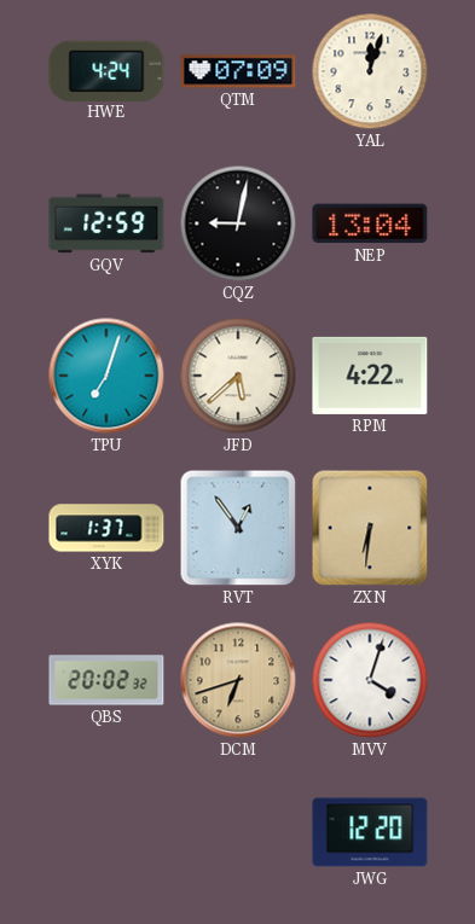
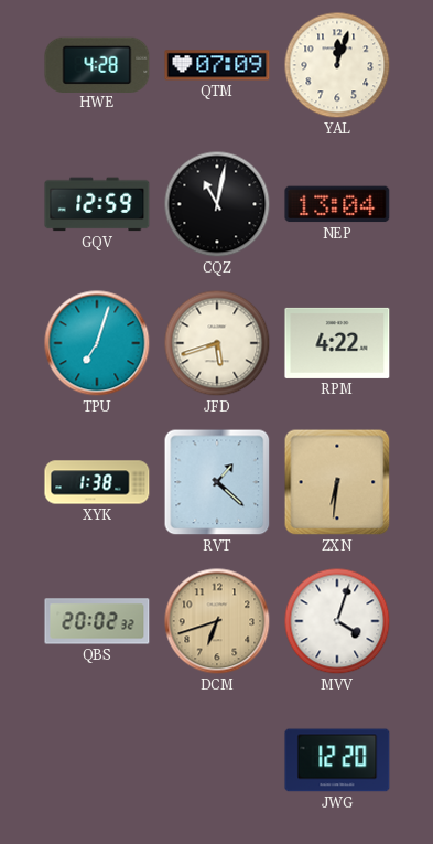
HWE: 4:24 -> 4:28
CQZ: 9:02 -> 11:02
JFD: 5:38 -> 5:42
XYK: 1:37 -> 1:38
RVT: 12:54 -> 1:22
